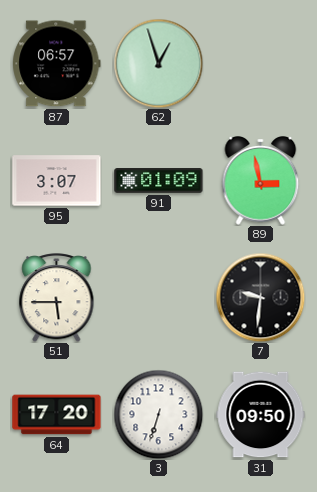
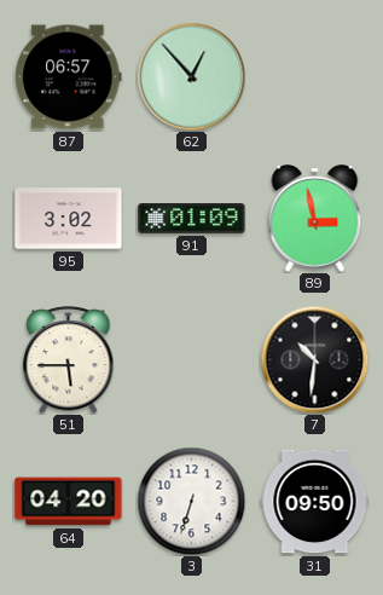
62: 12:57 -> 12:53
95: 3:07 -> 3:02
7: 9:31 -> 10:31
64: 17:20 -> 04:20
